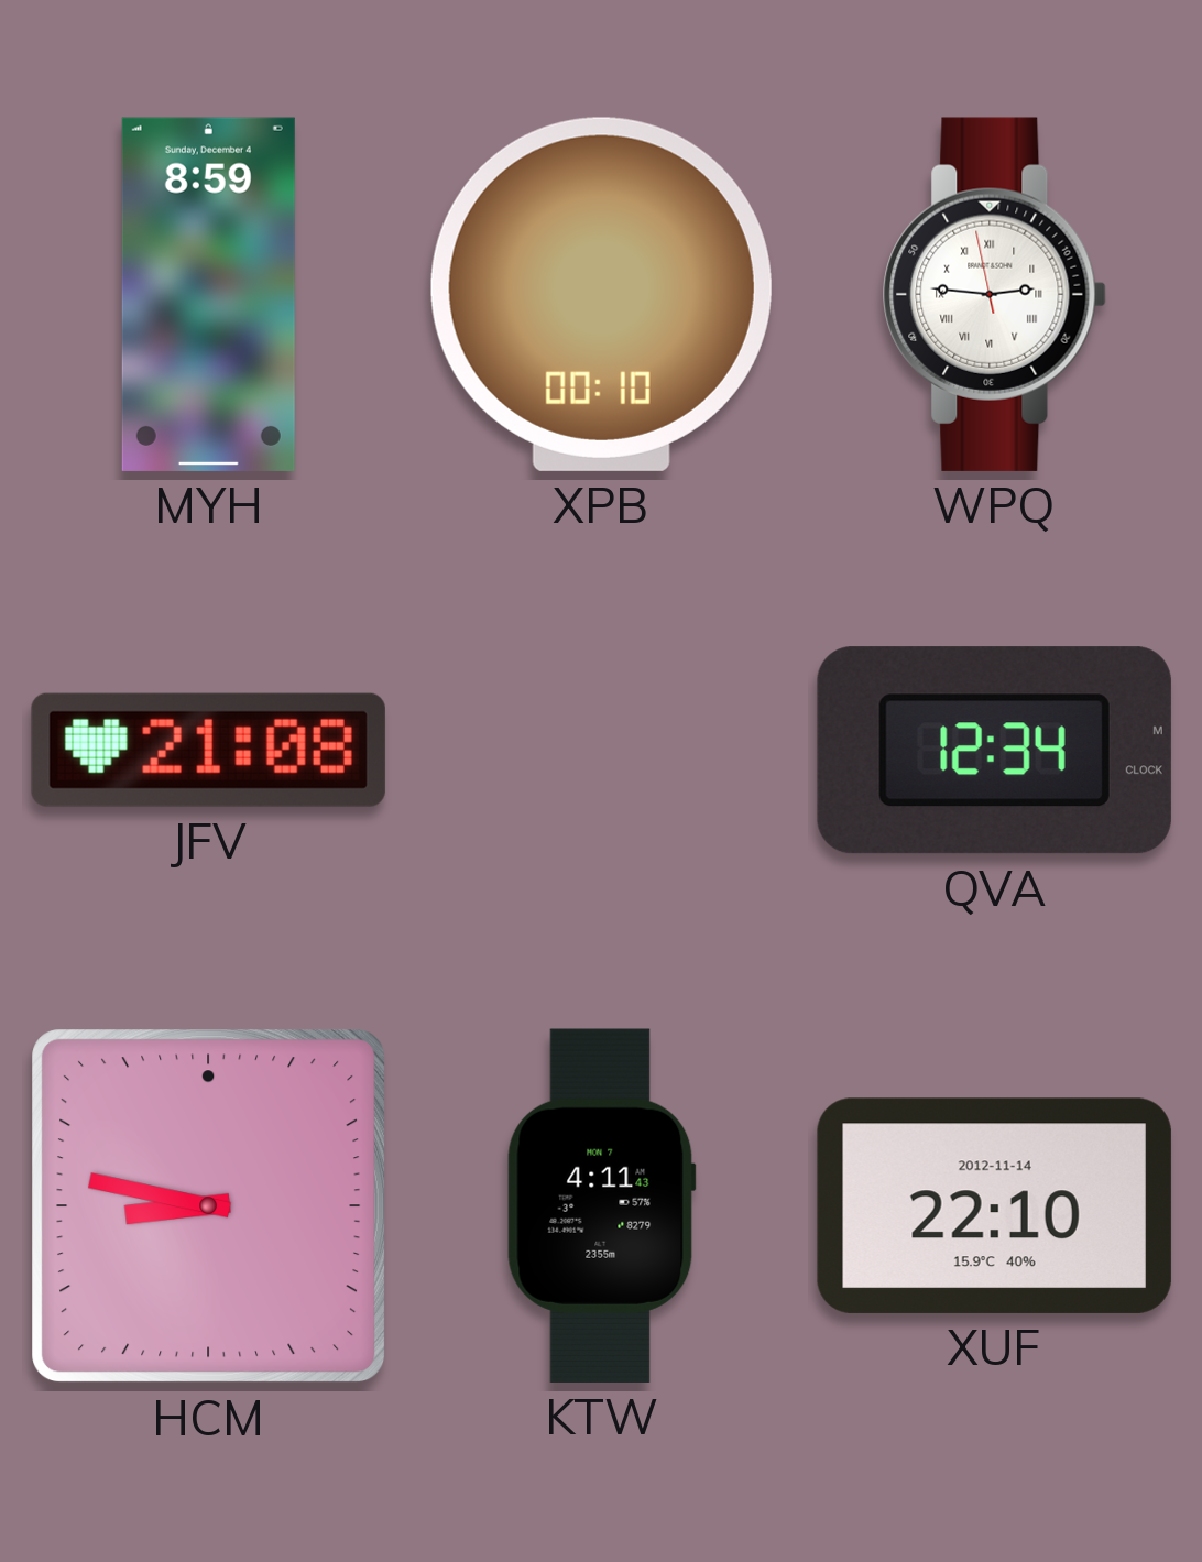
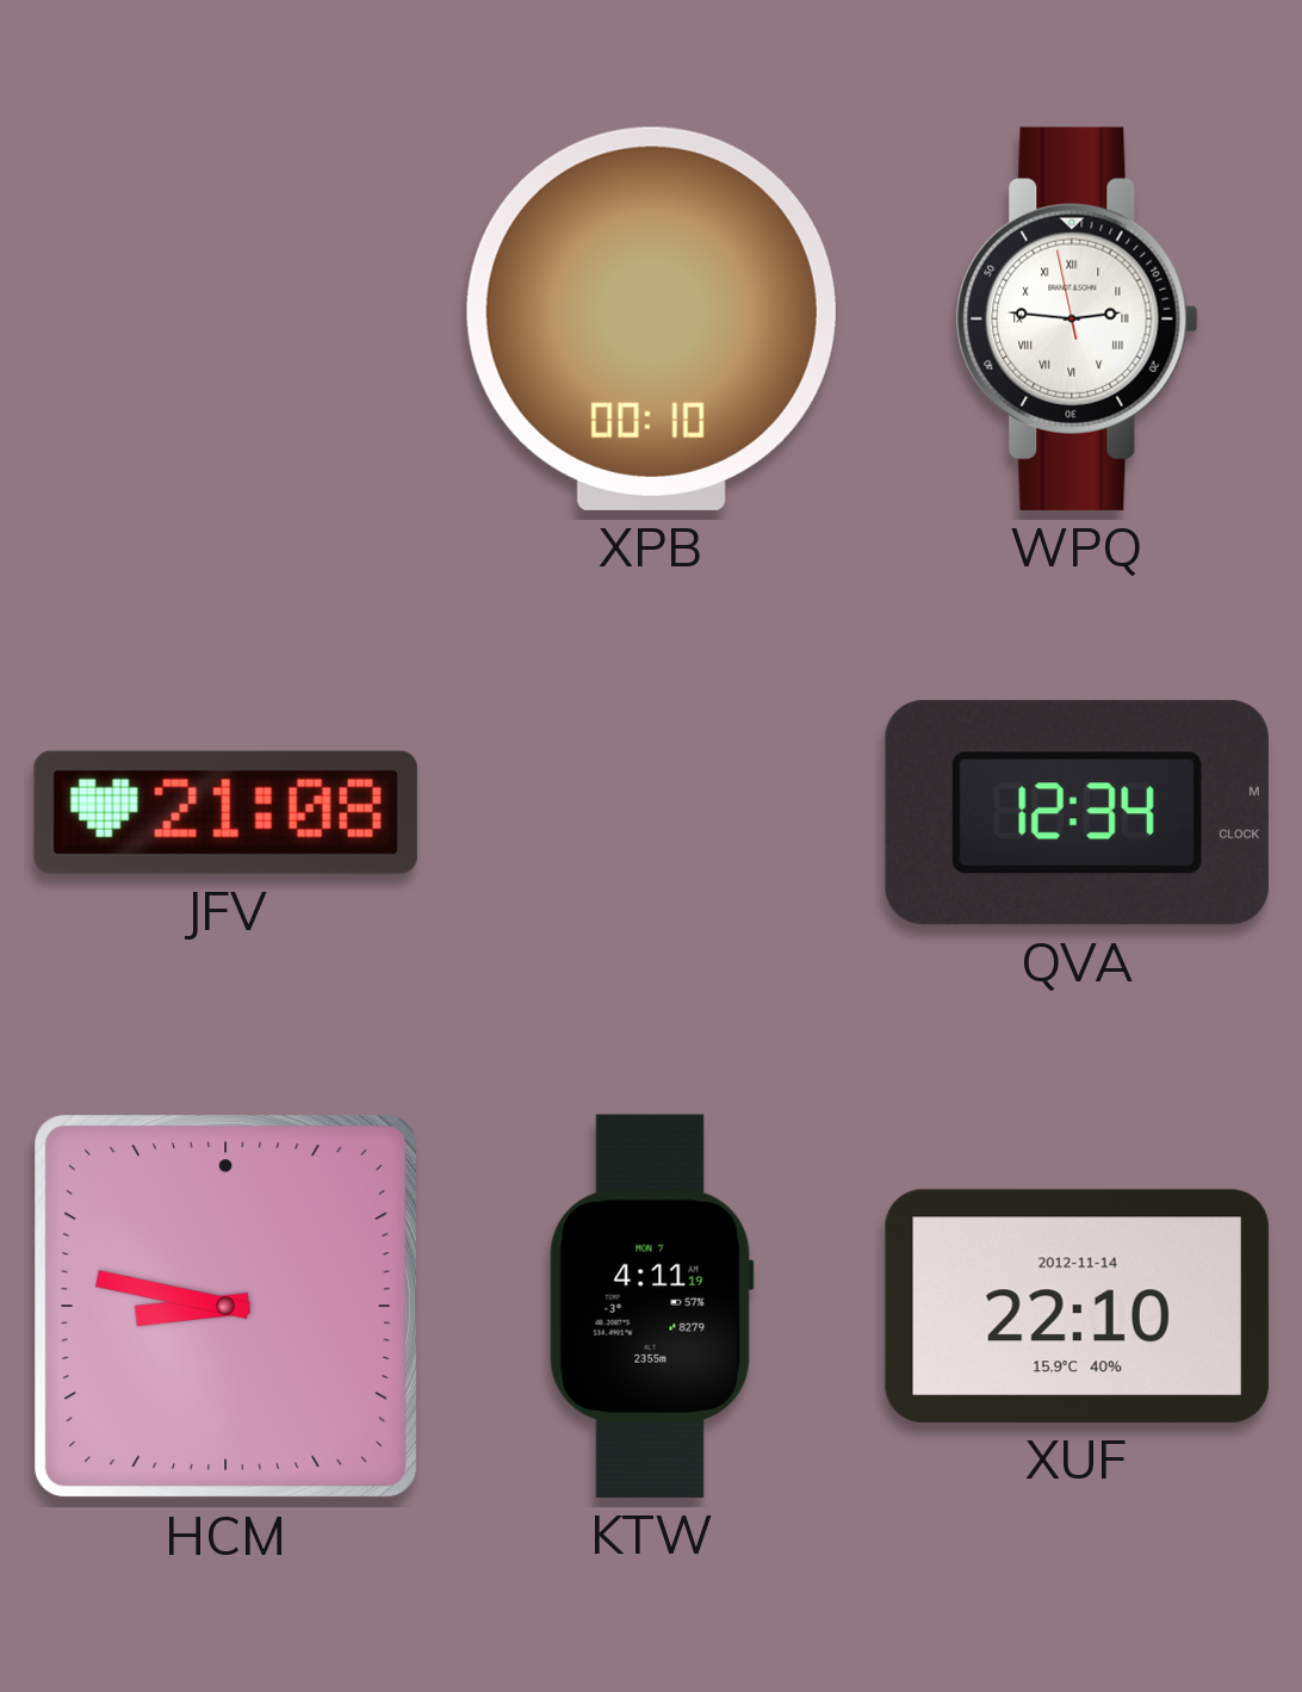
MYH: 8:59 -> none
KTW: 4:11:43 -> 4:11:19
